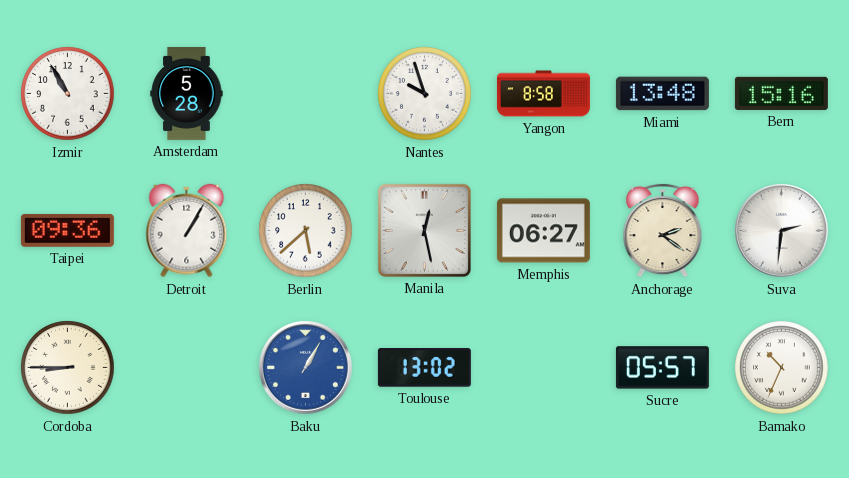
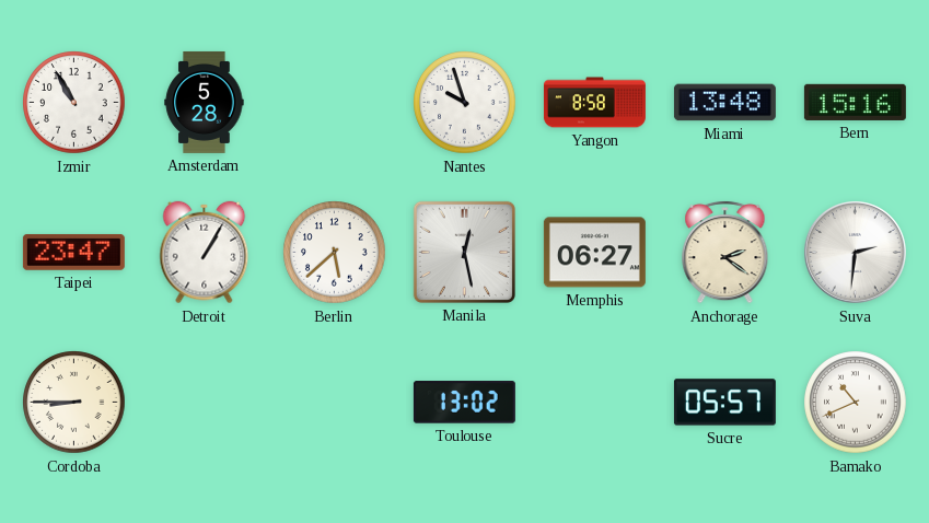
Taipei: 09:36 -> 23:47
Baku: 1:05 -> none
Bamako: 10:34 -> 10:41
